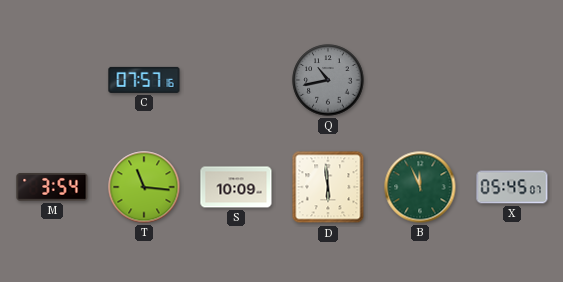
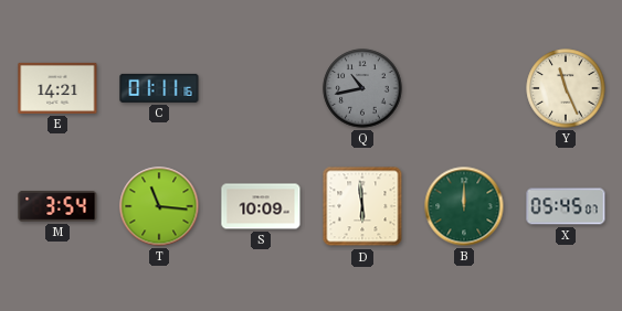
E: none -> 14:21
C: 07:57 -> 01:11
Y: none -> 11:26
B: 11:56 -> 12:00
